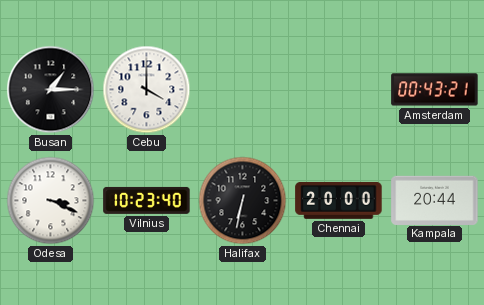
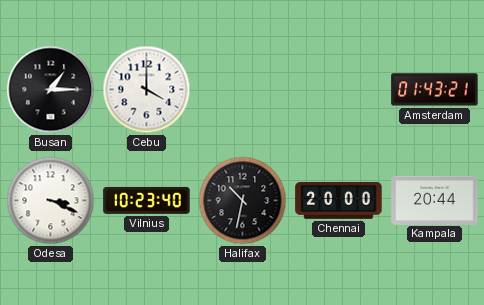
Amsterdam: 00:43 -> 01:43
Halifax: 6:32 -> 10:32
